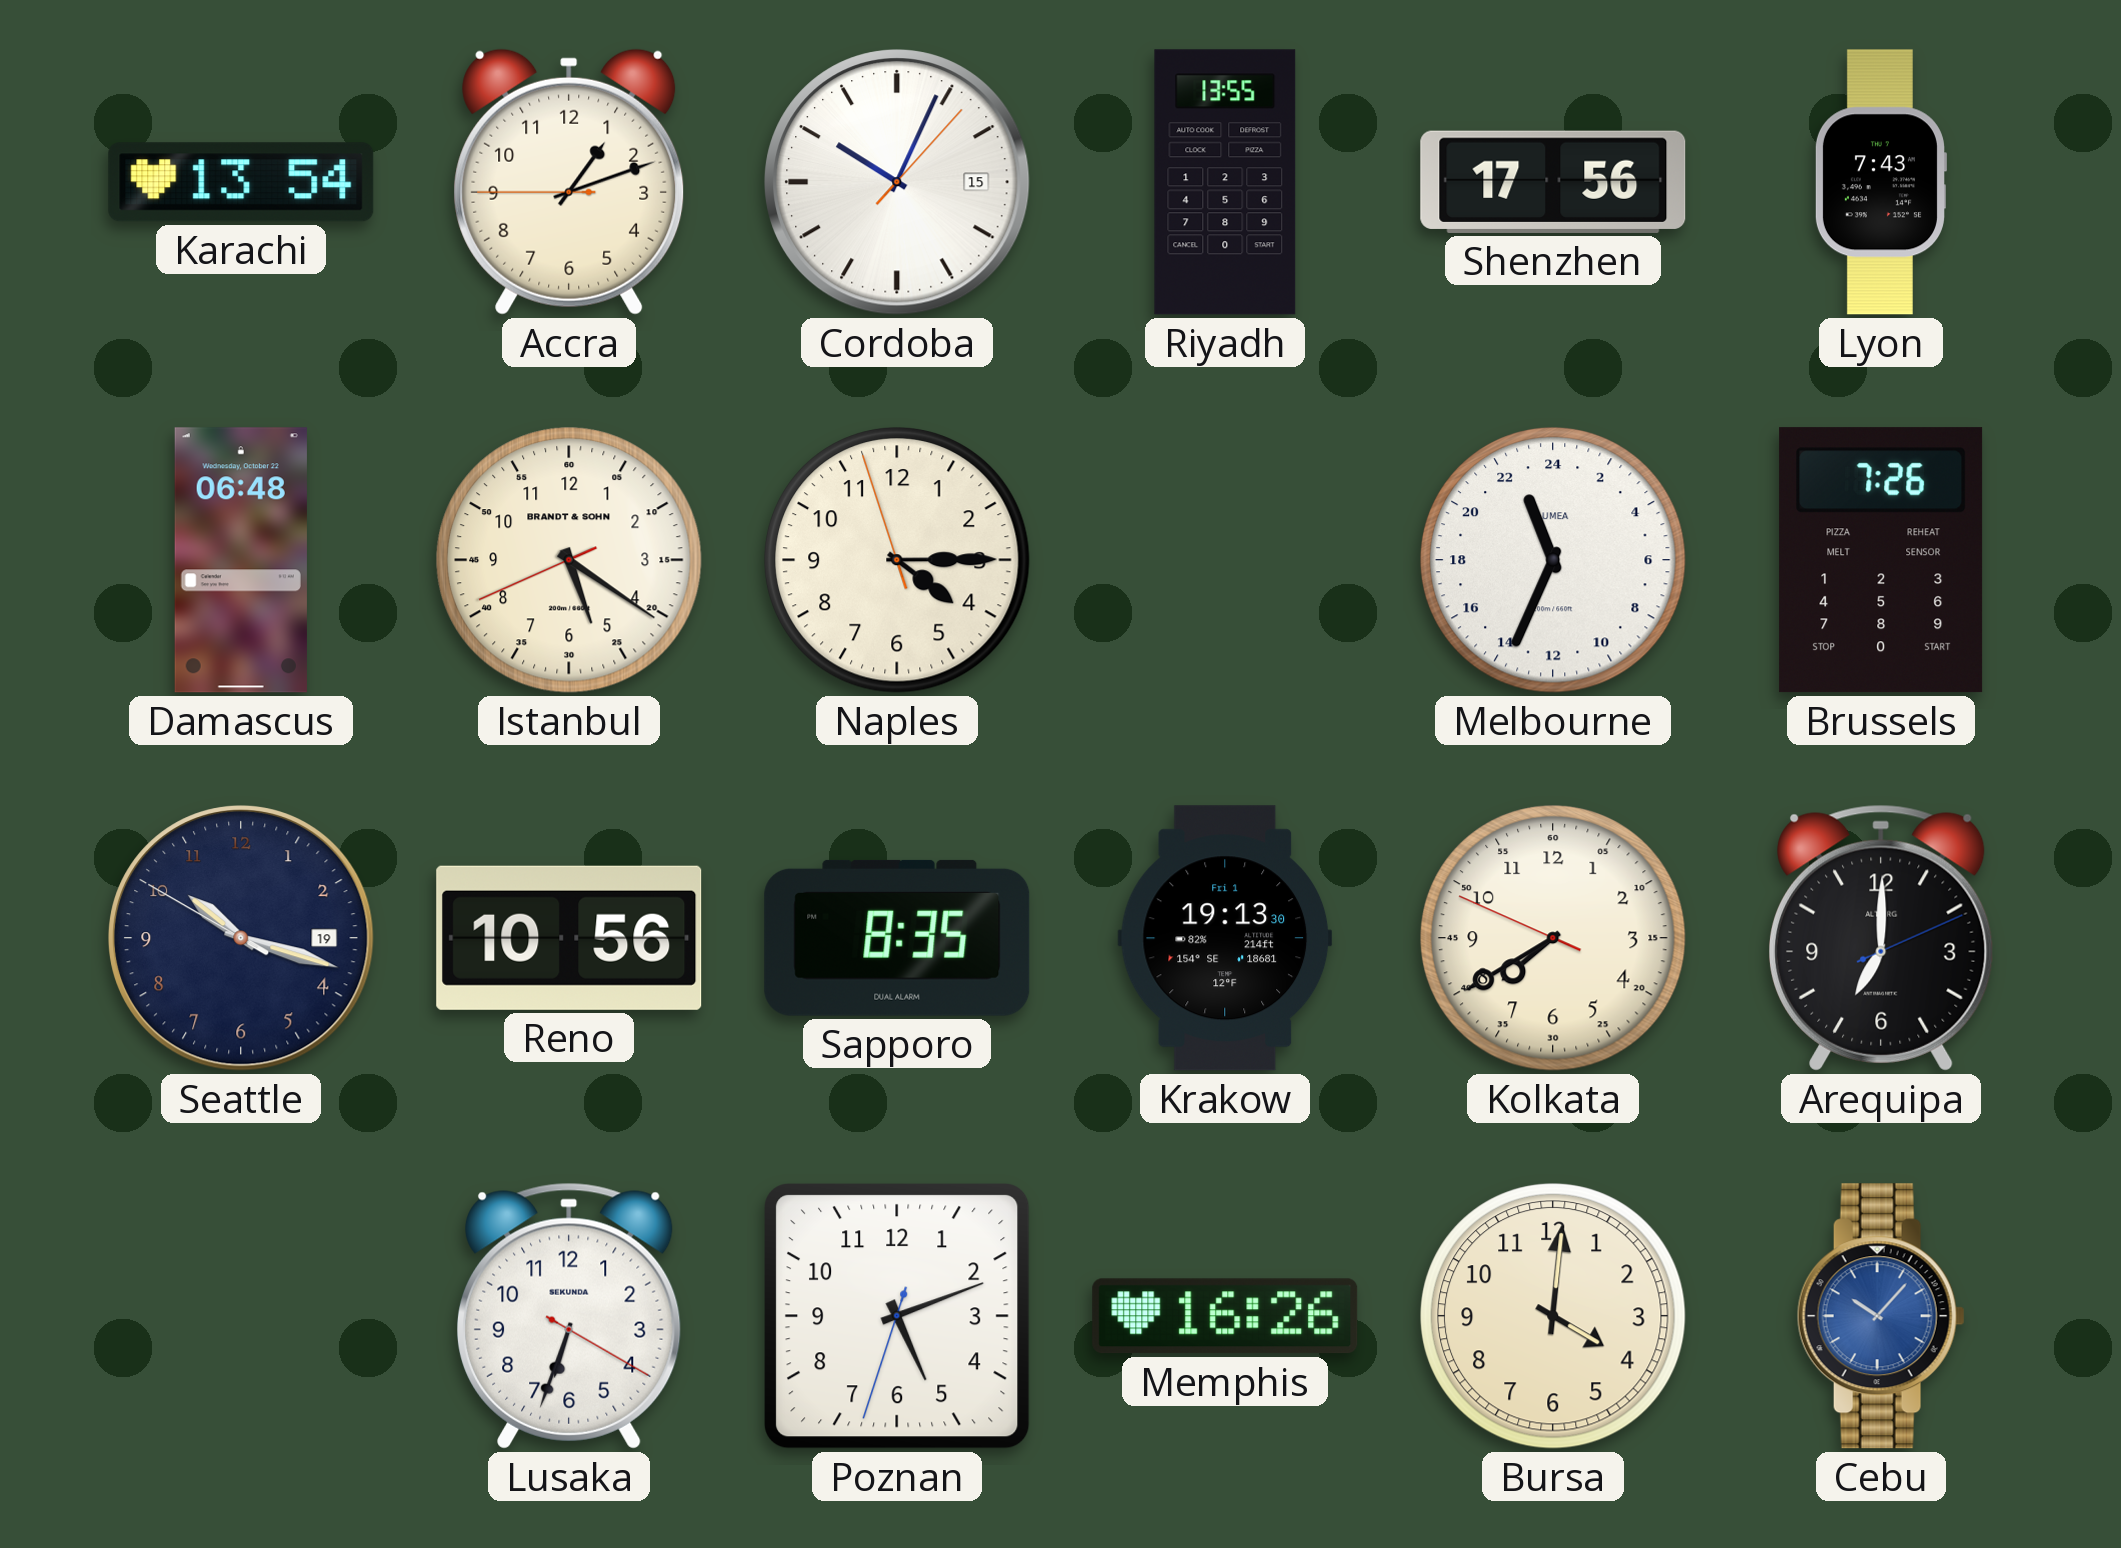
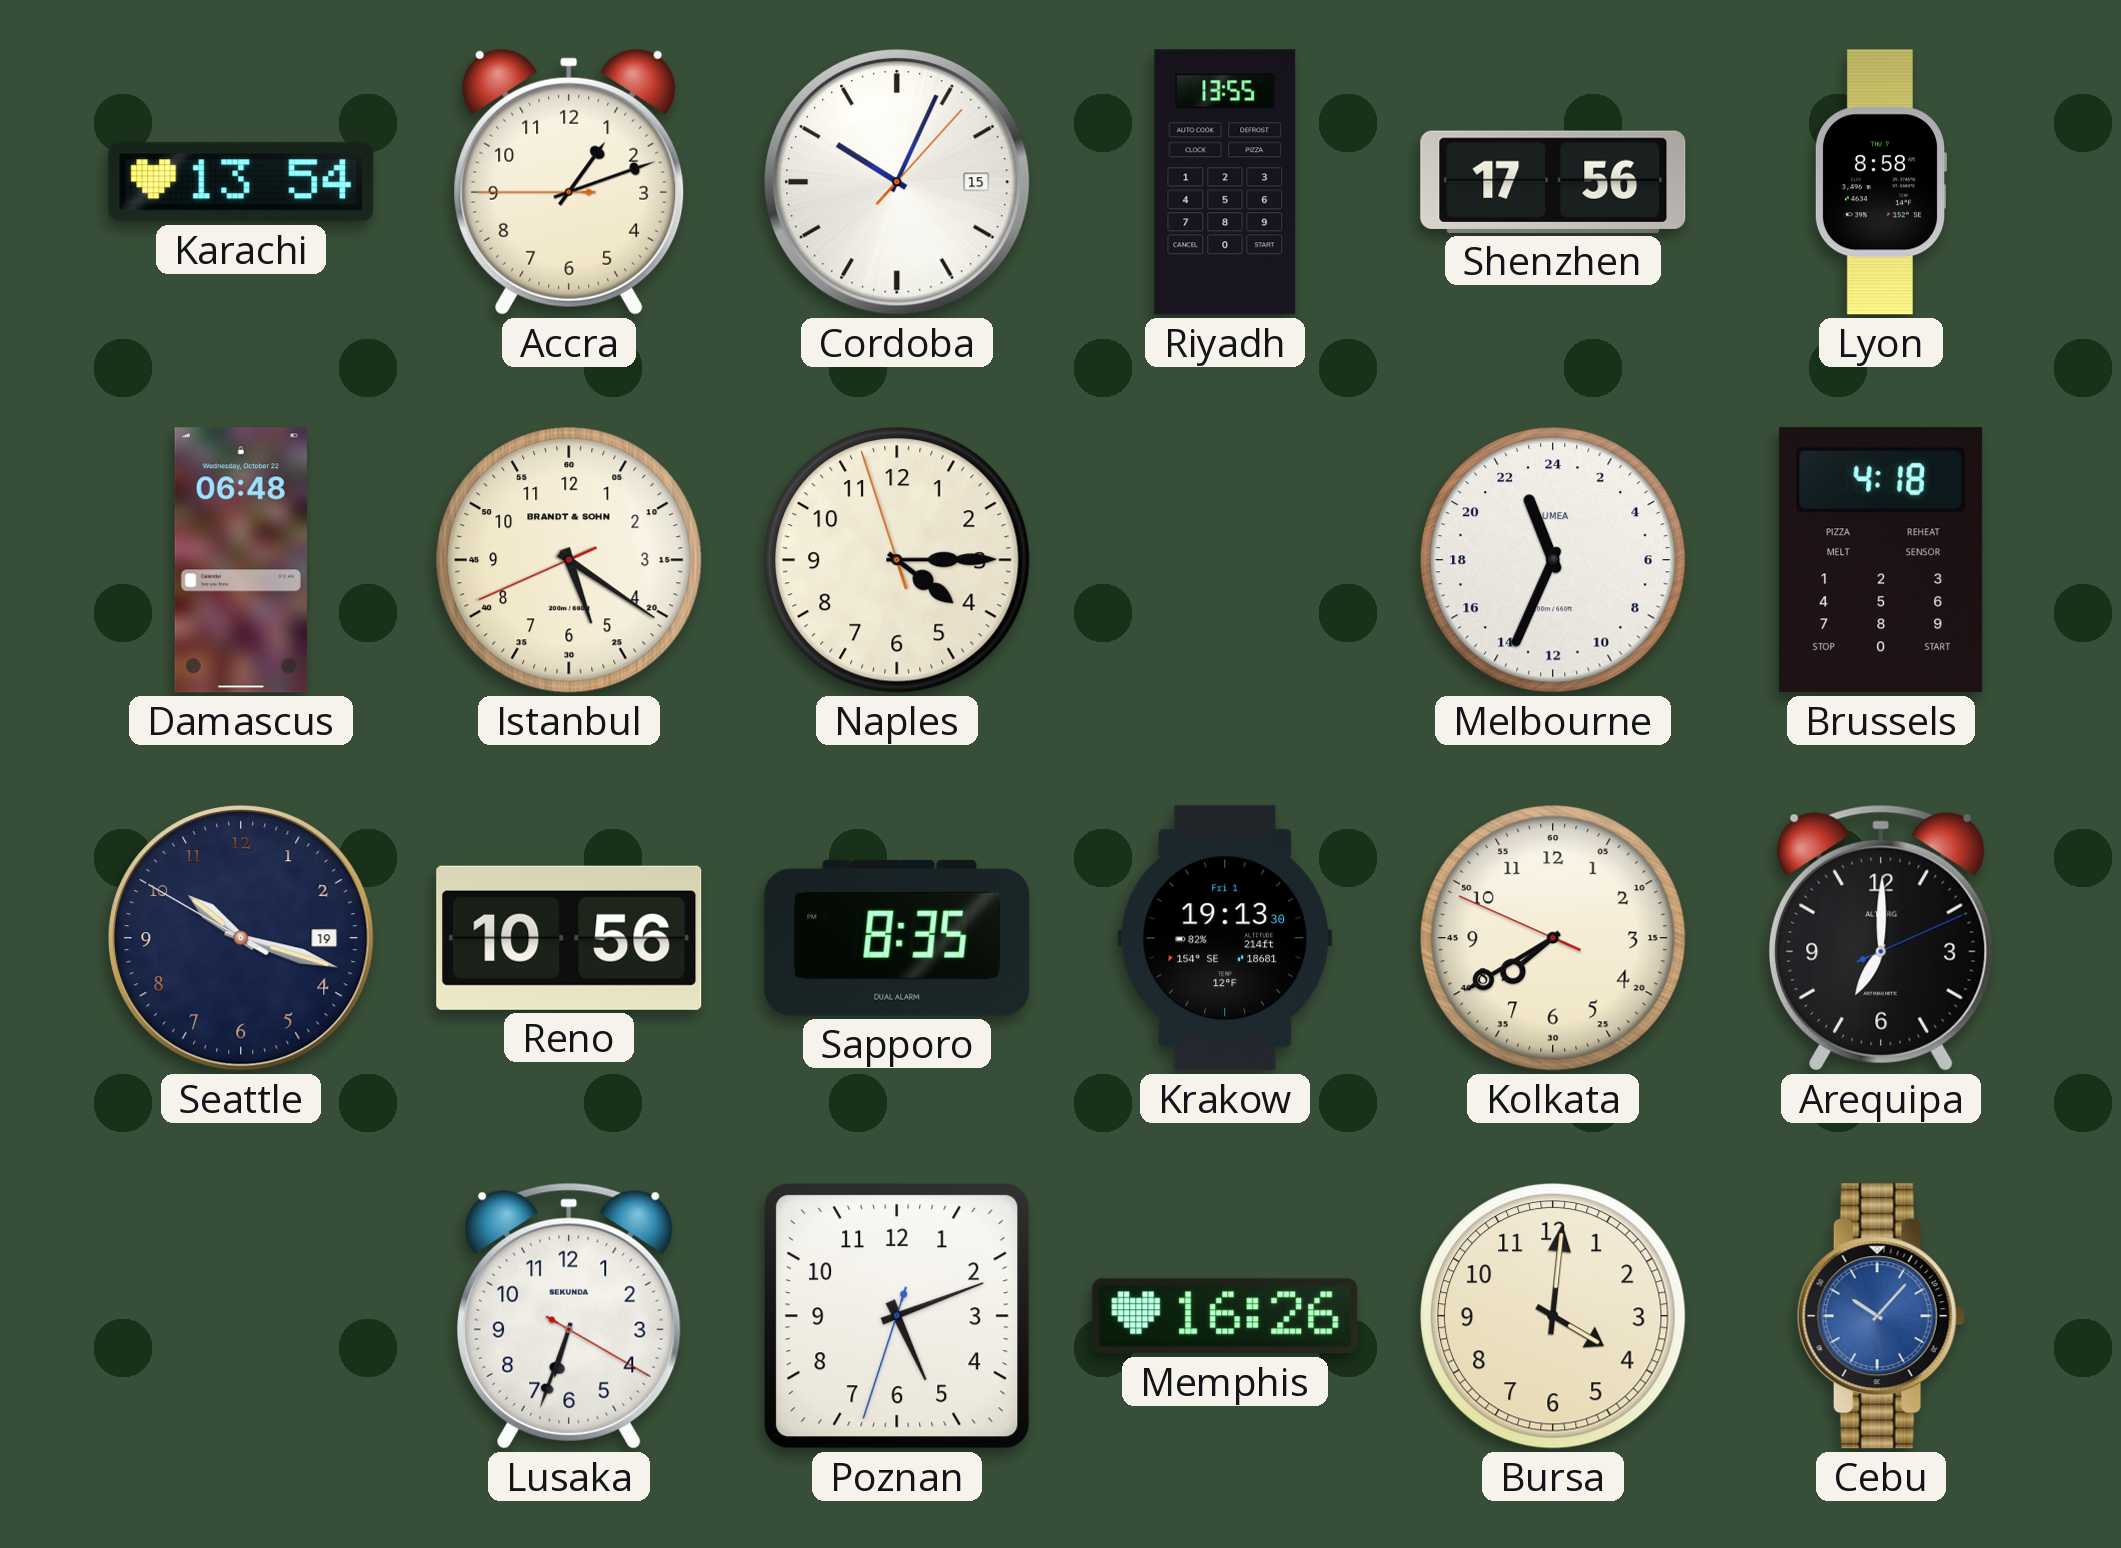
Lyon: 7:43 -> 8:58
Brussels: 7:26 -> 4:18
